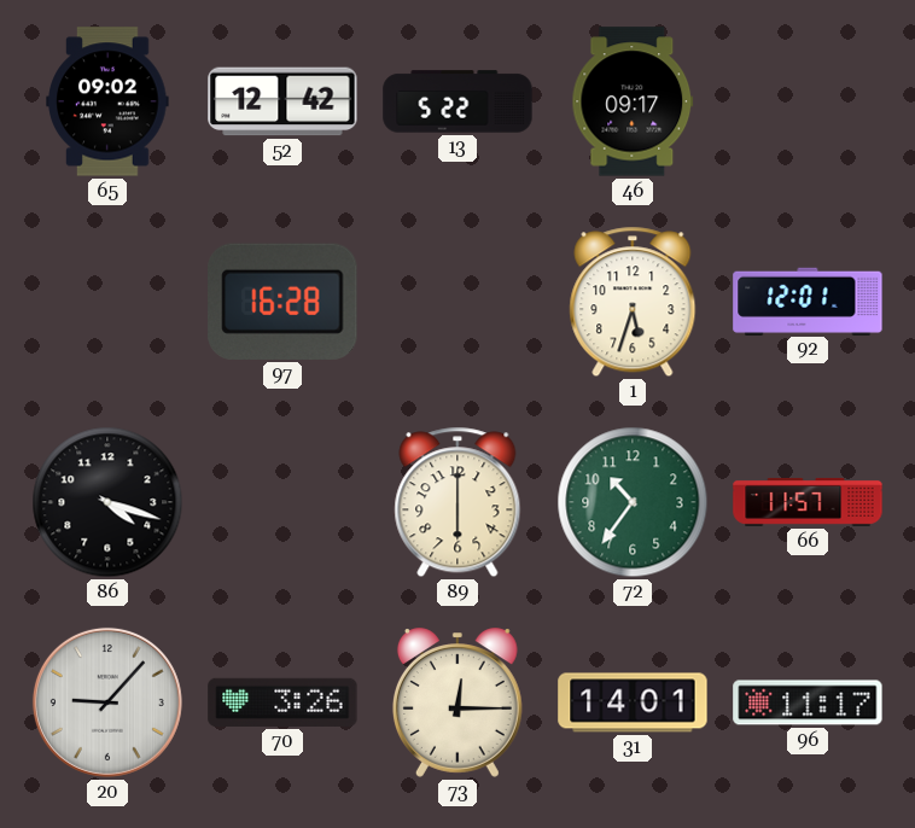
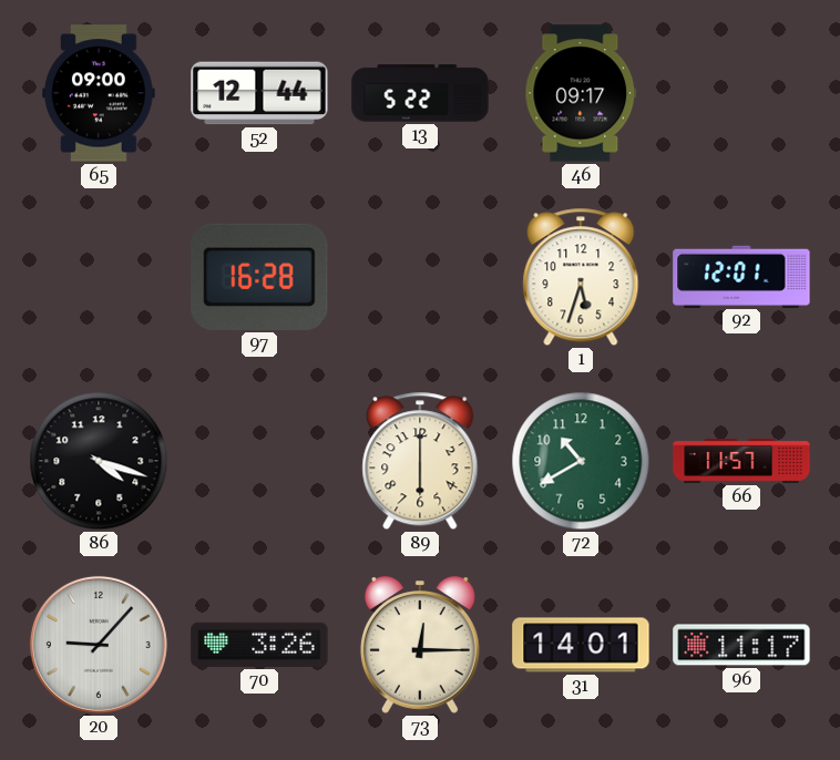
65: 09:02 -> 09:00
52: 12:42 -> 12:44
72: 10:36 -> 10:40
